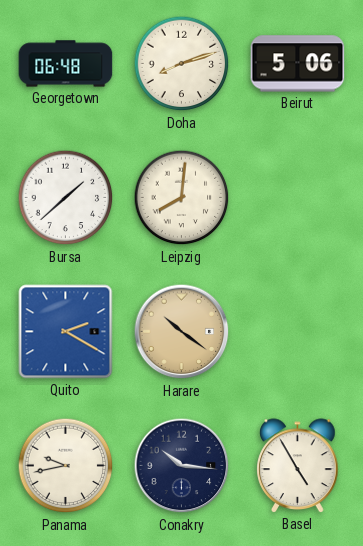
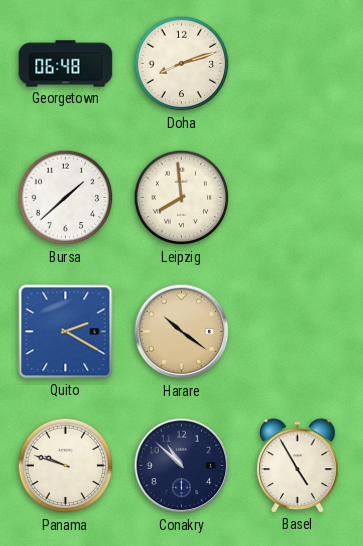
Beirut: 5:06 -> none
Leipzig: 8:01 -> 7:59
Panama: 9:43 -> 9:48
Conakry: 10:16 -> 10:52
